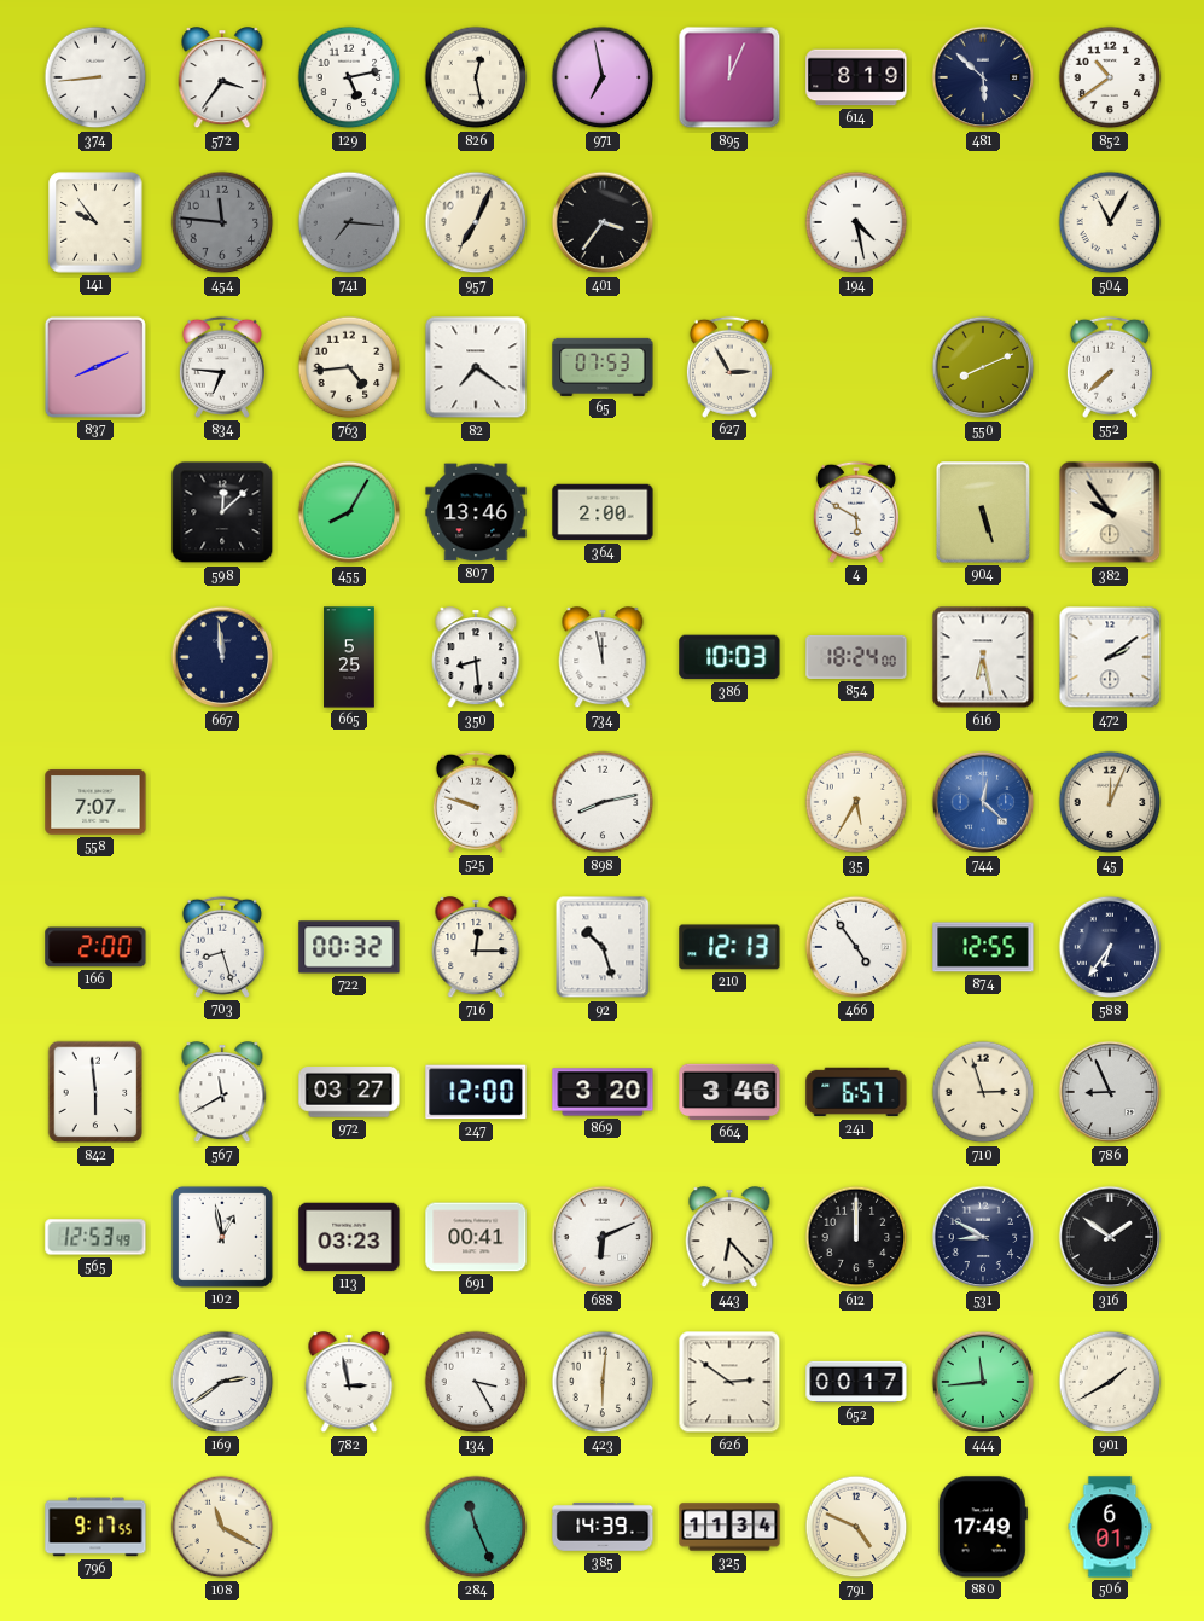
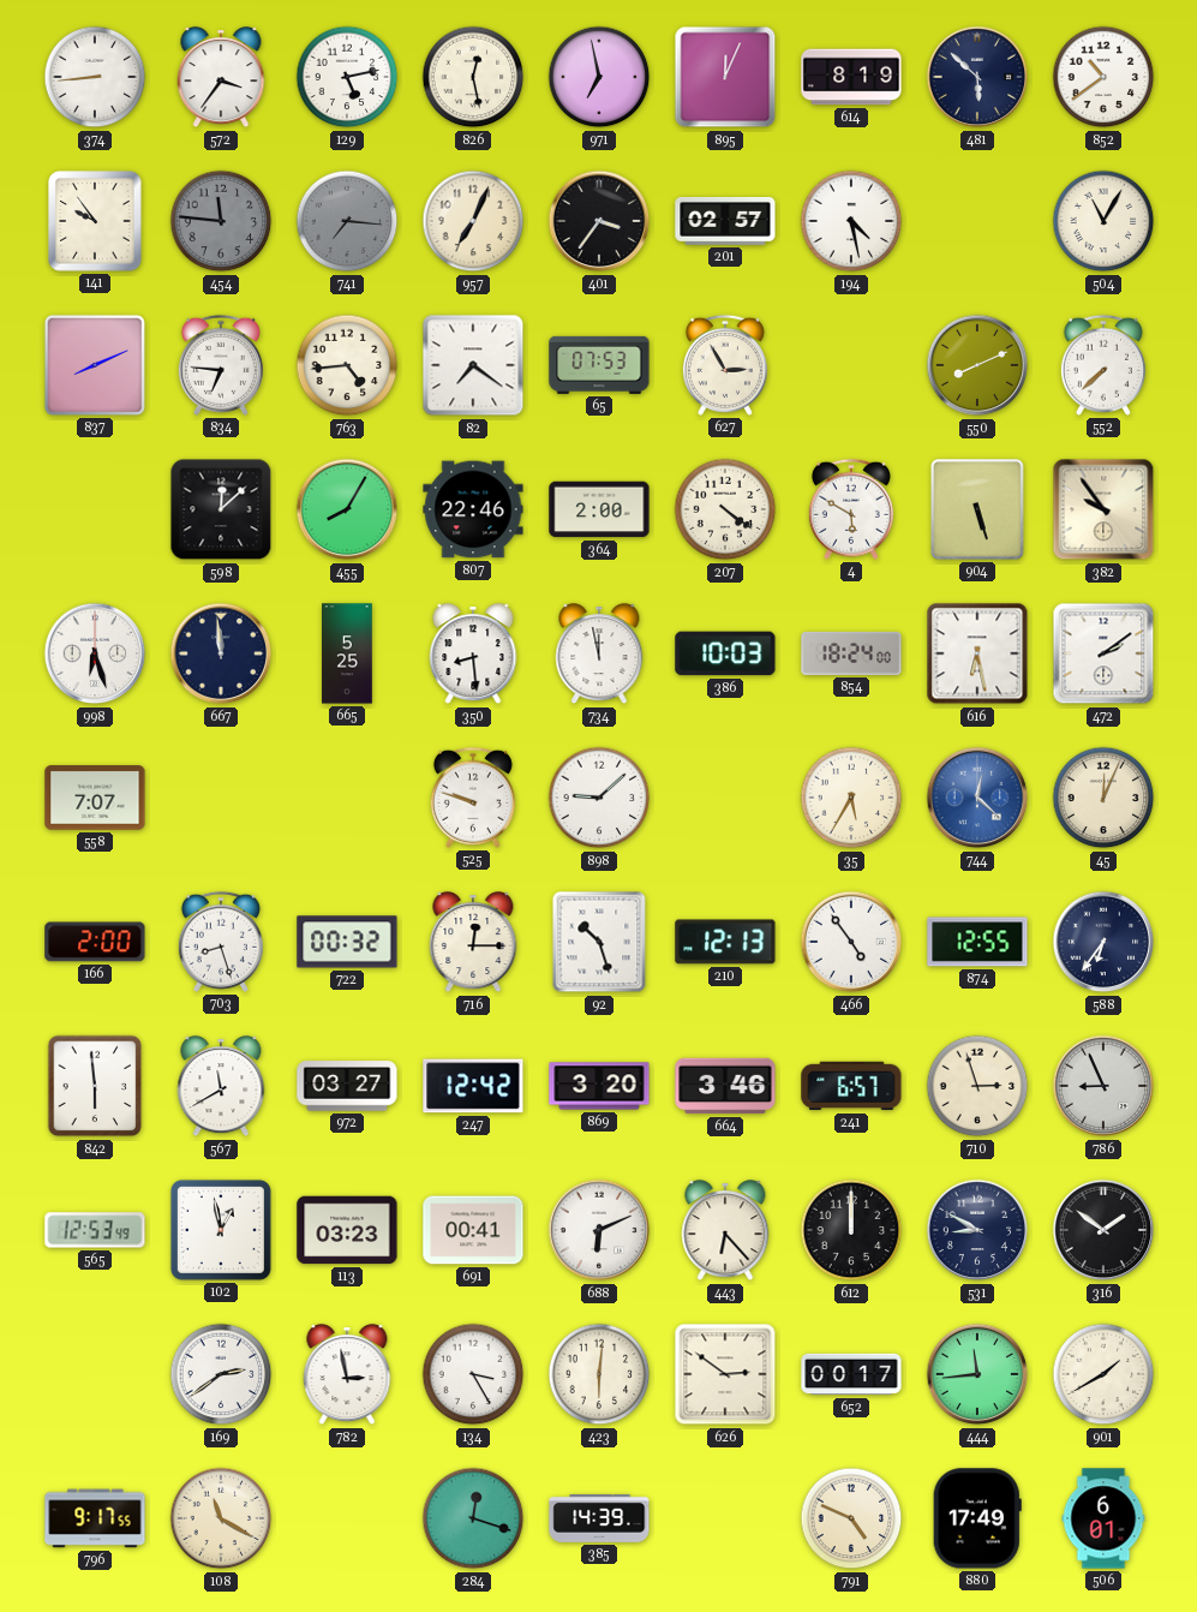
201: none -> 02:57
807: 13:46 -> 22:46
207: none -> 4:21
998: none -> 6:27
898: 8:13 -> 9:08
247: 12:00 -> 12:42
284: 11:26 -> 12:18
325: 11:34 -> none
